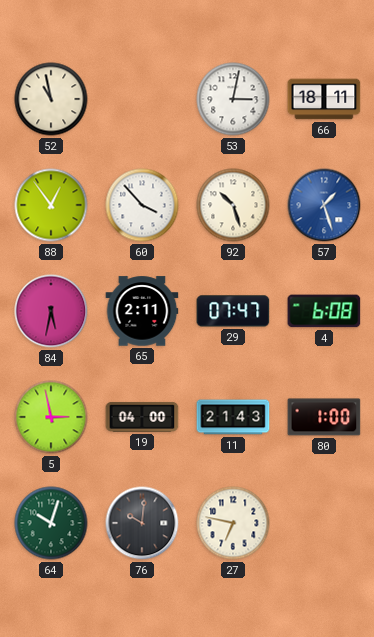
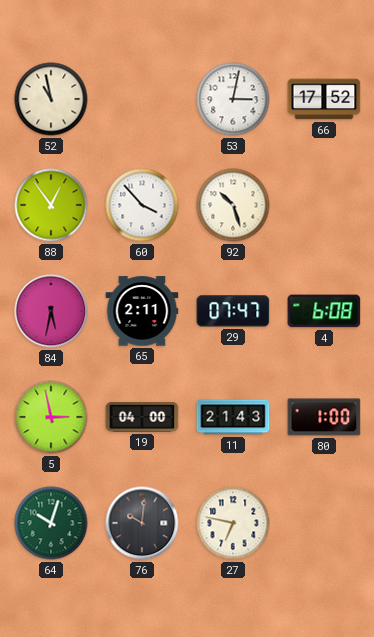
66: 18:11 -> 17:52
57: 1:27 -> none
